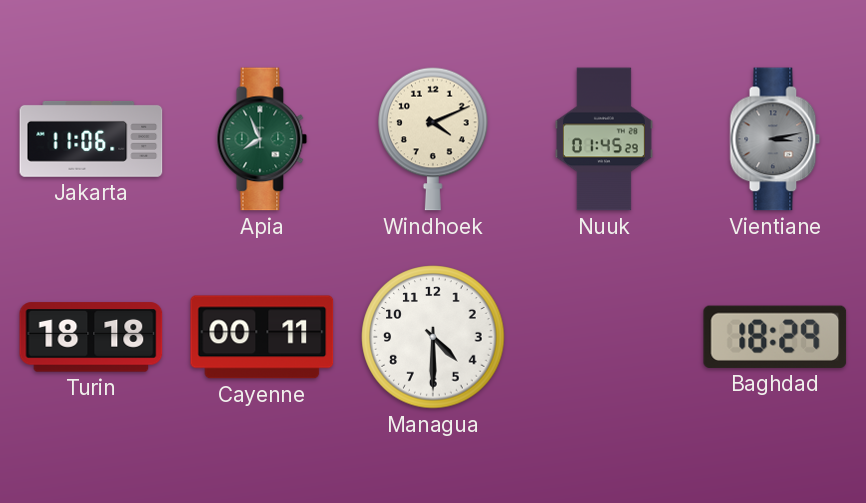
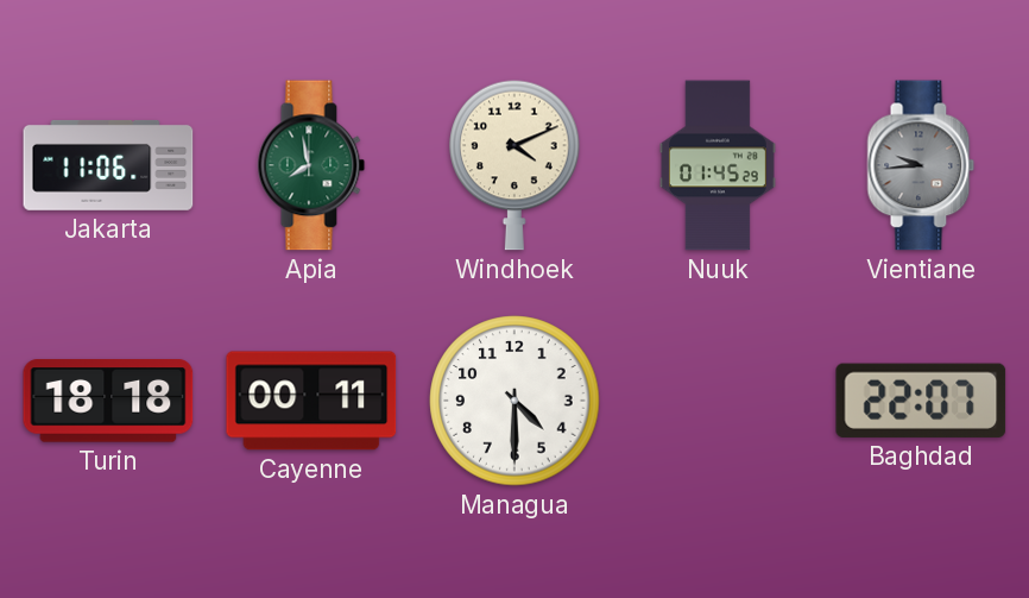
Apia: 7:56 -> 7:58
Vientiane: 3:13 -> 9:44
Baghdad: 18:29 -> 22:07
